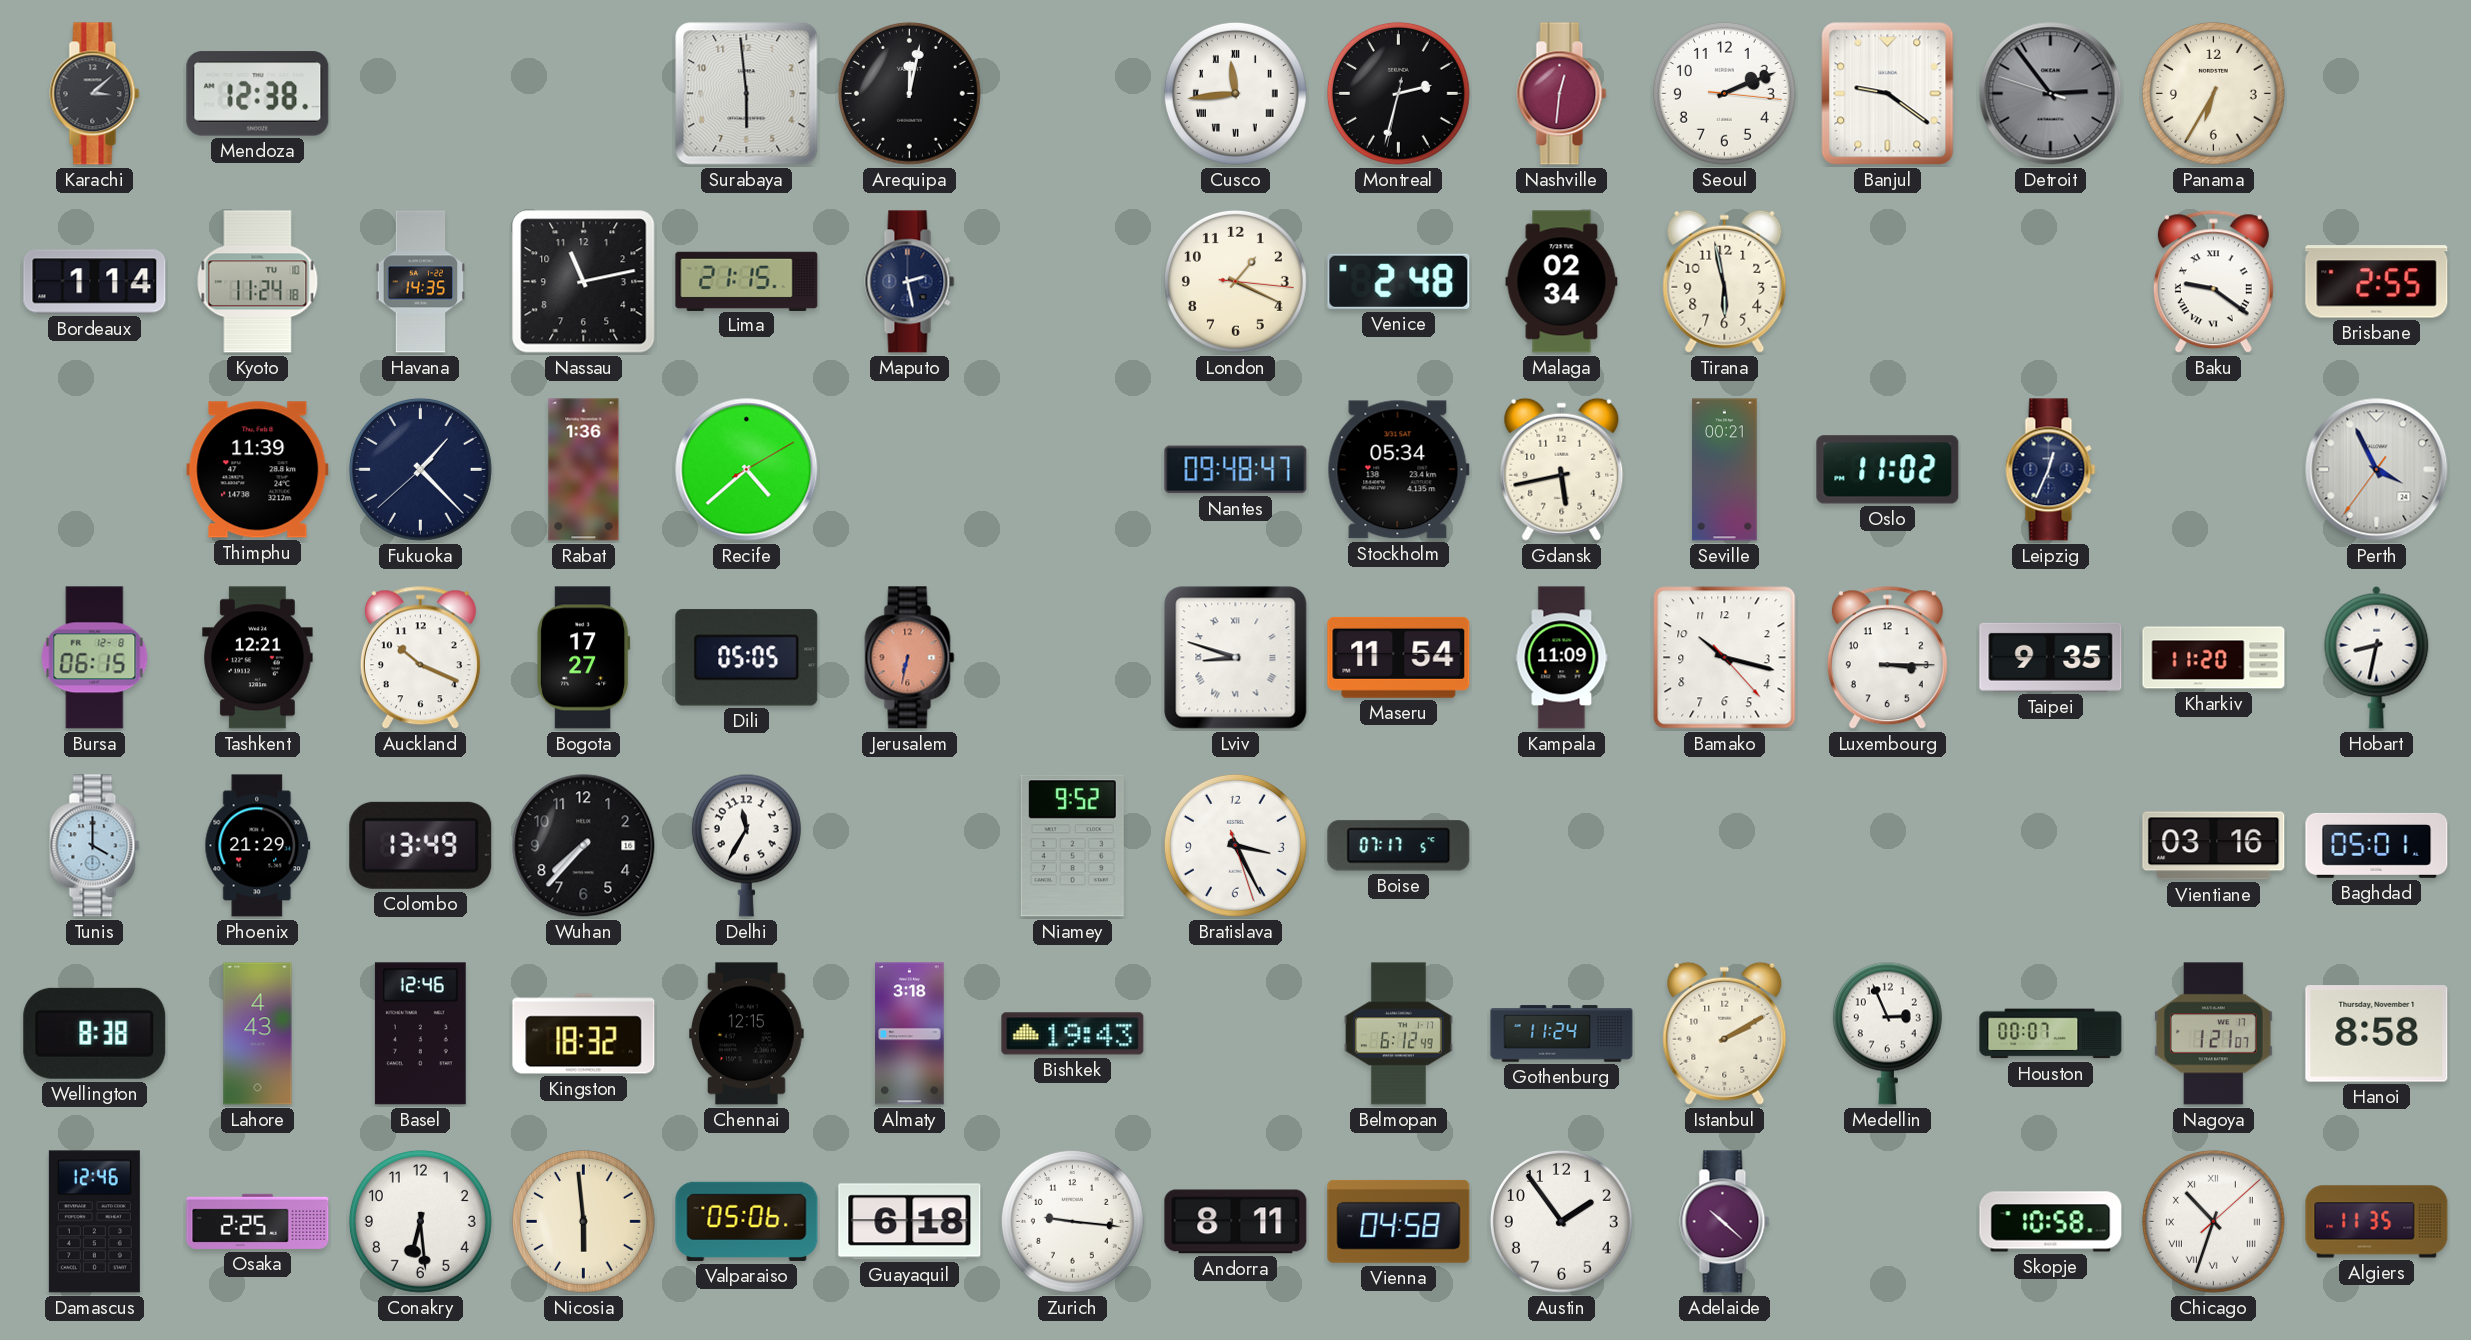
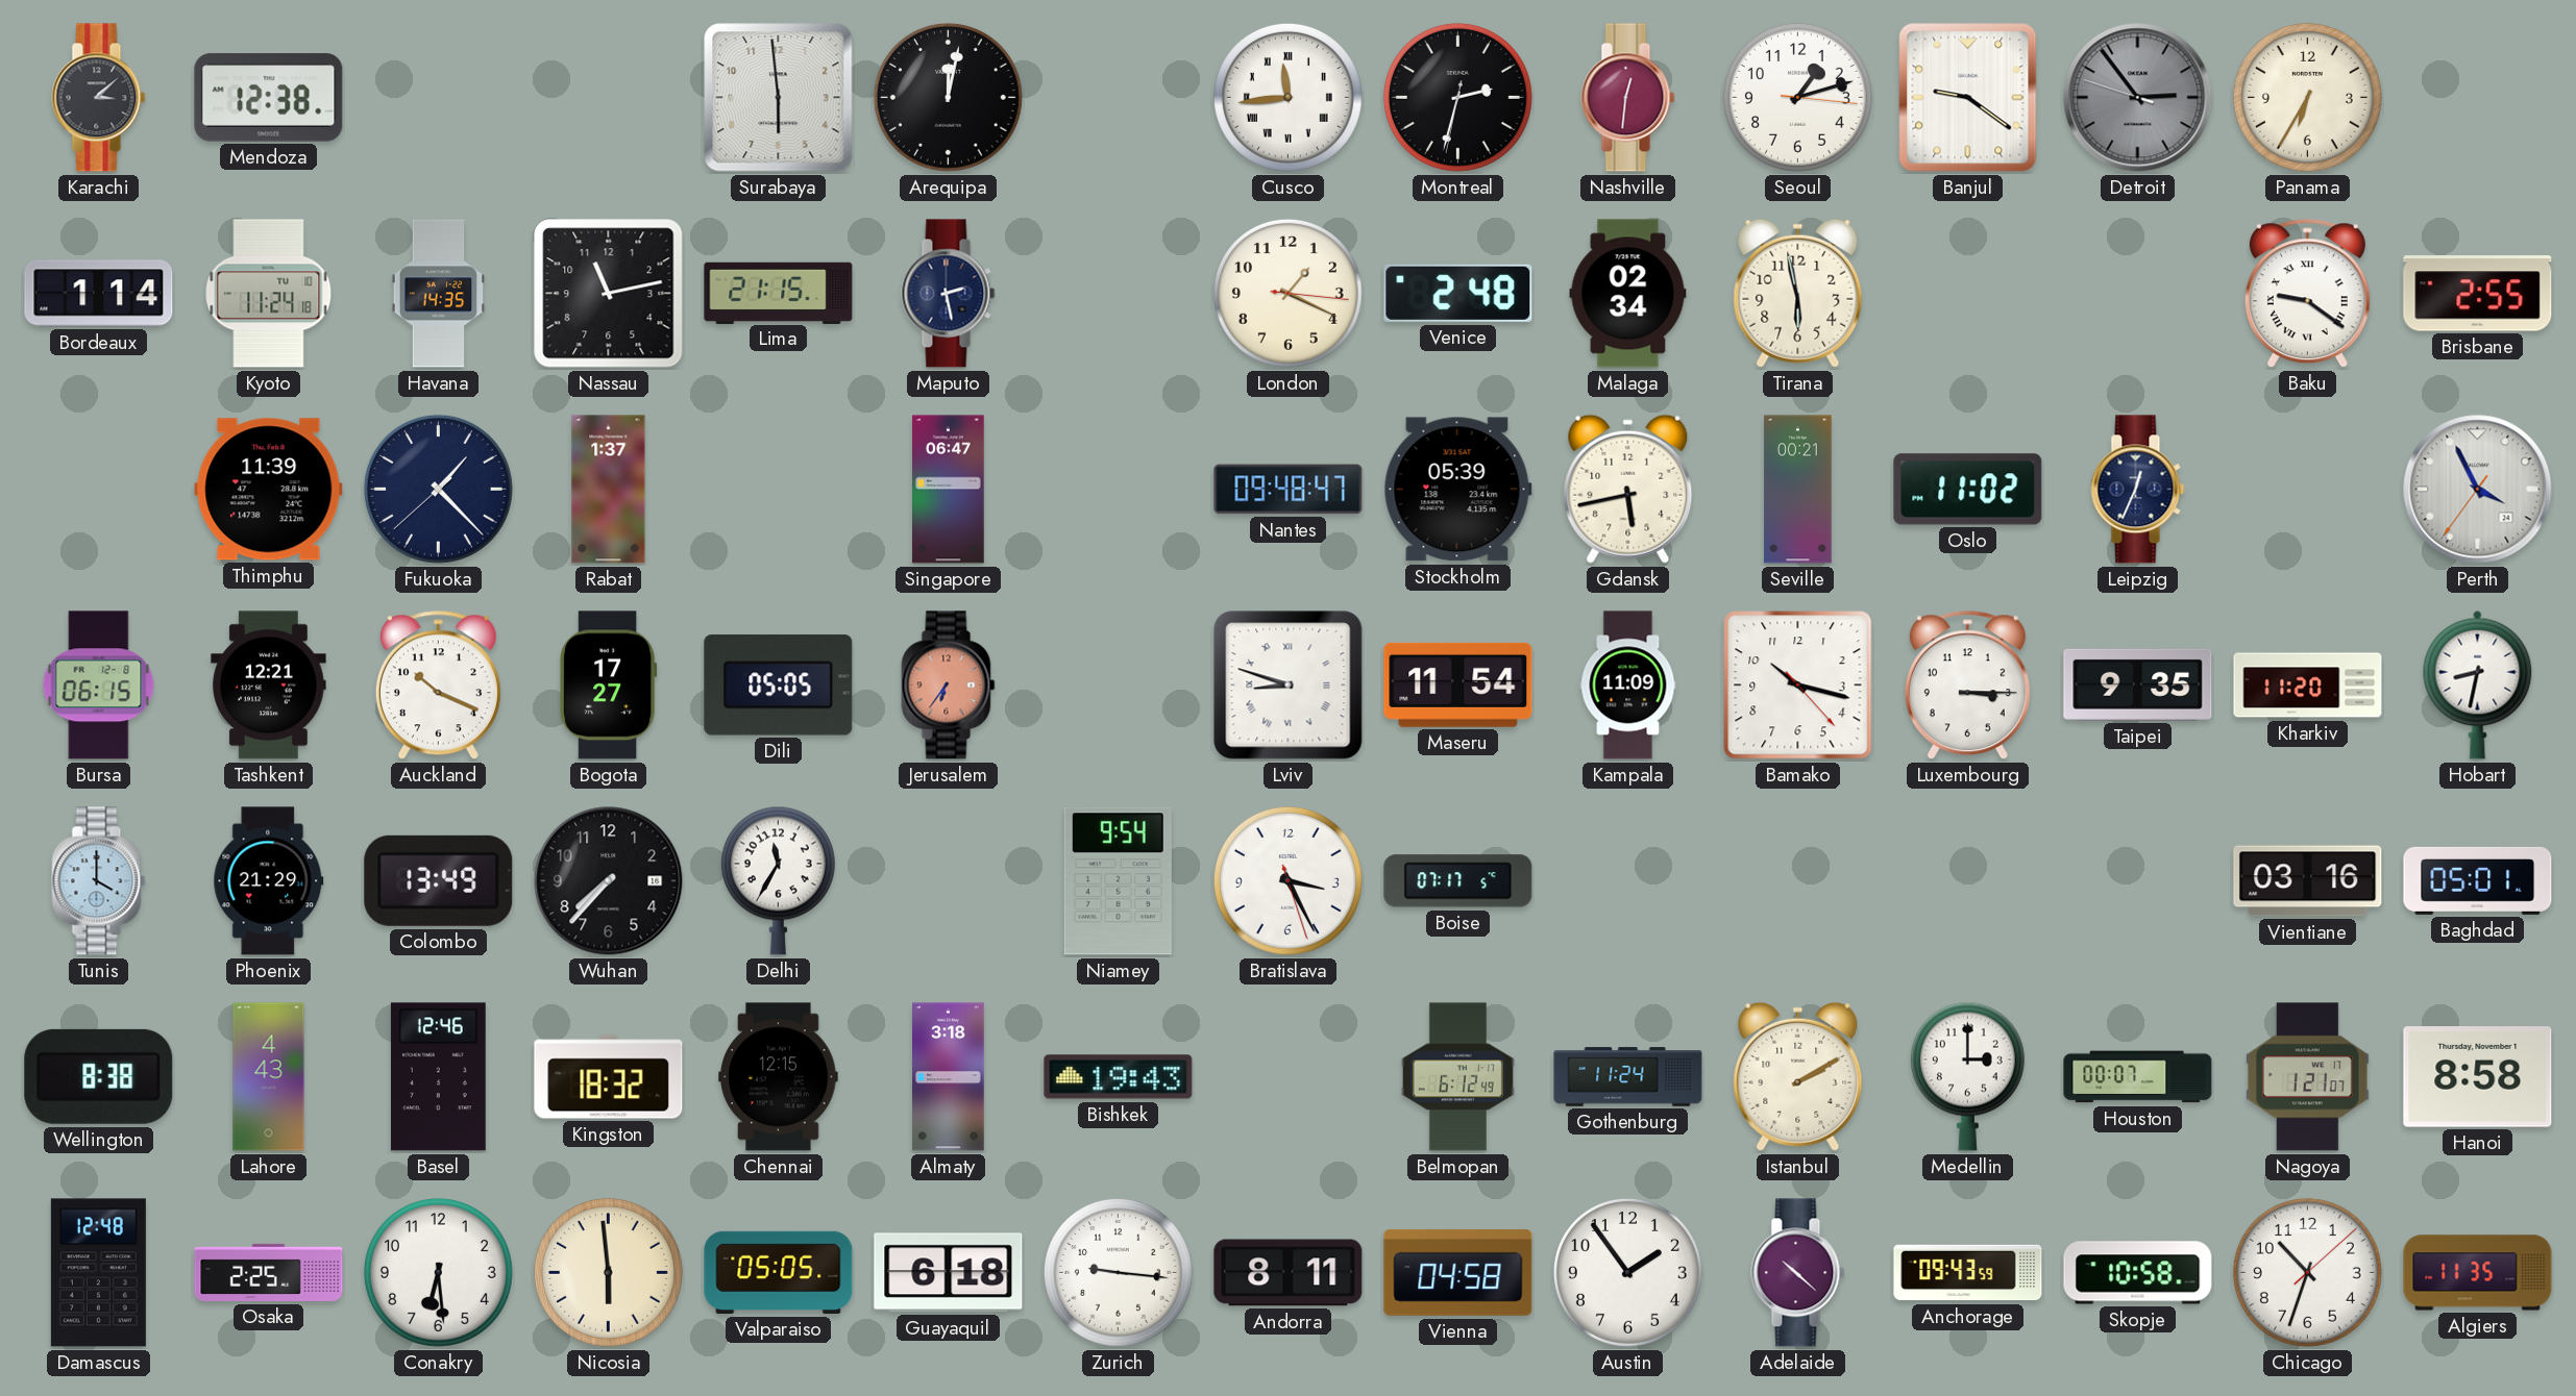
Seoul: 2:11 -> 1:12
Rabat: 1:36 -> 1:37
Recife: 4:38 -> none
Singapore: none -> 06:47
Stockholm: 05:34 -> 05:39
Jerusalem: 6:32 -> 6:36
Niamey: 9:52 -> 9:54
Medellin: 2:56 -> 3:00
Damascus: 12:46 -> 12:48
Valparaiso: 05:06 -> 05:05
Anchorage: none -> 09:43
Chicago numerals: Roman -> Arabic
